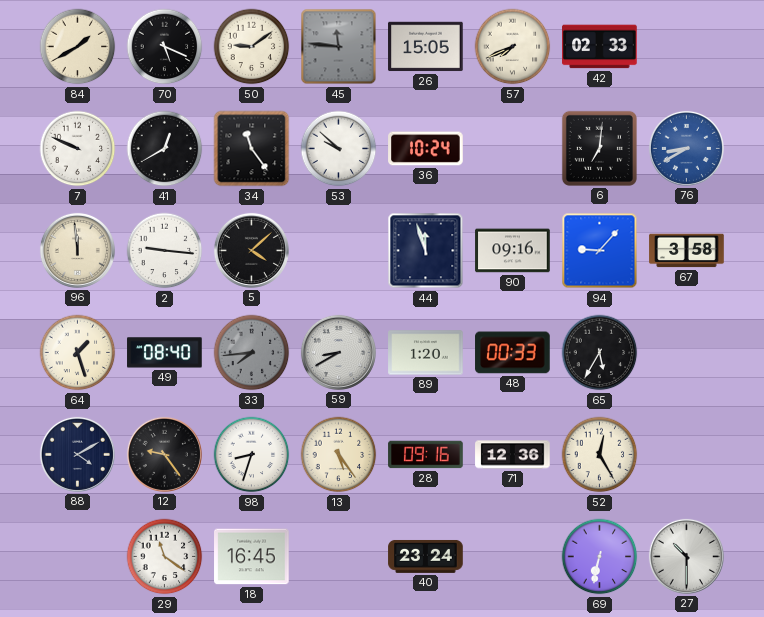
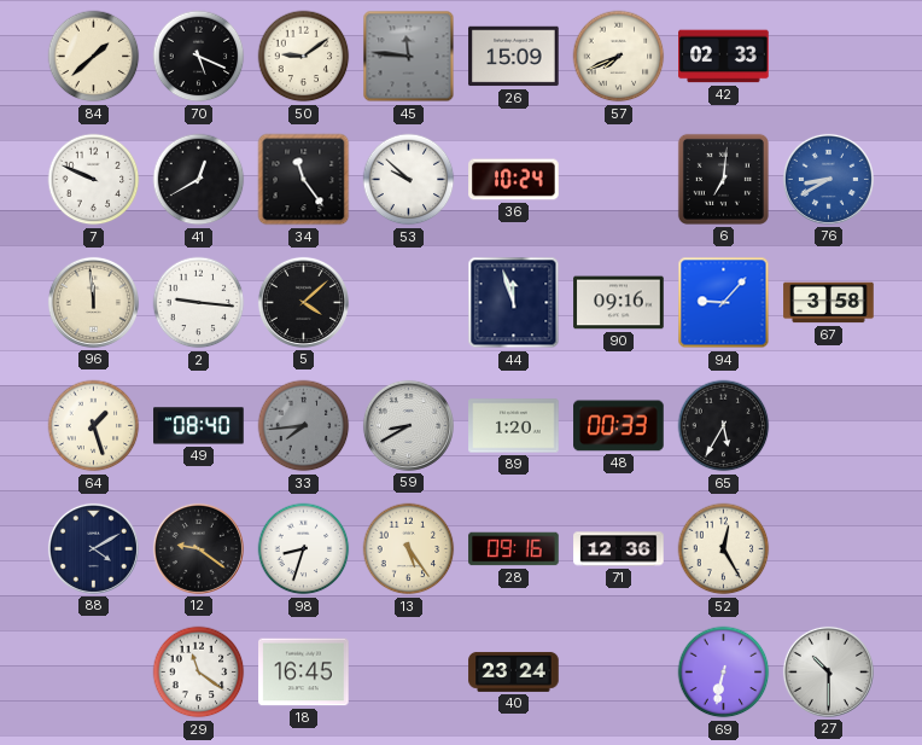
84: 1:40 -> 1:38
26: 15:05 -> 15:09
12: 9:24 -> 9:21
